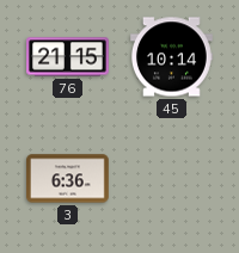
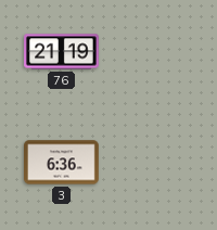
76: 21:15 -> 21:19
45: 10:14 -> none
